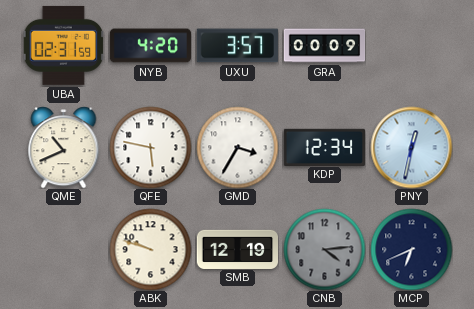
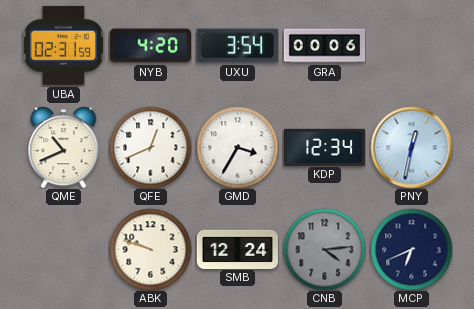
UXU: 3:57 -> 3:54
GRA: 00:09 -> 00:06
QFE: 5:47 -> 12:41
SMB: 12:19 -> 12:24
